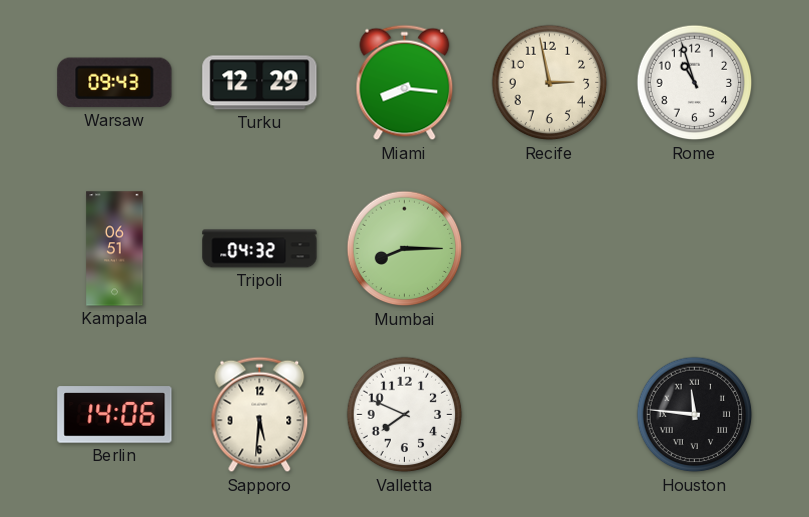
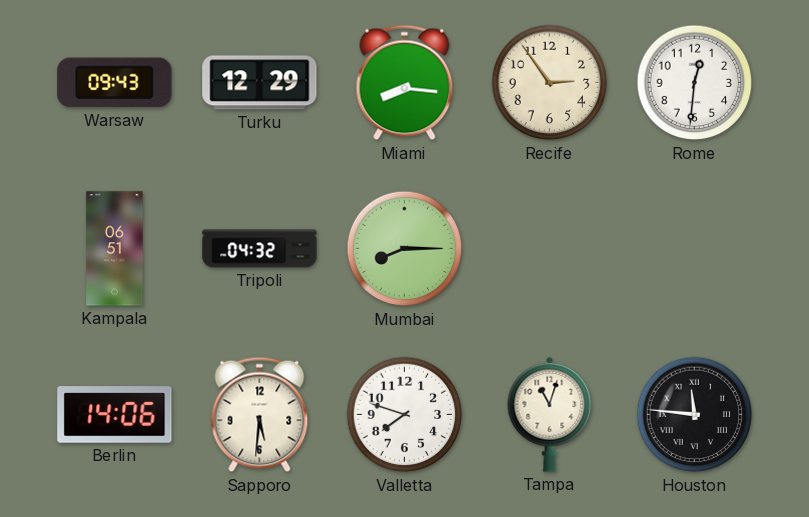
Recife: 2:58 -> 2:54
Rome: 10:57 -> 12:31
Valletta: 7:49 -> 7:48
Tampa: none -> 11:03
